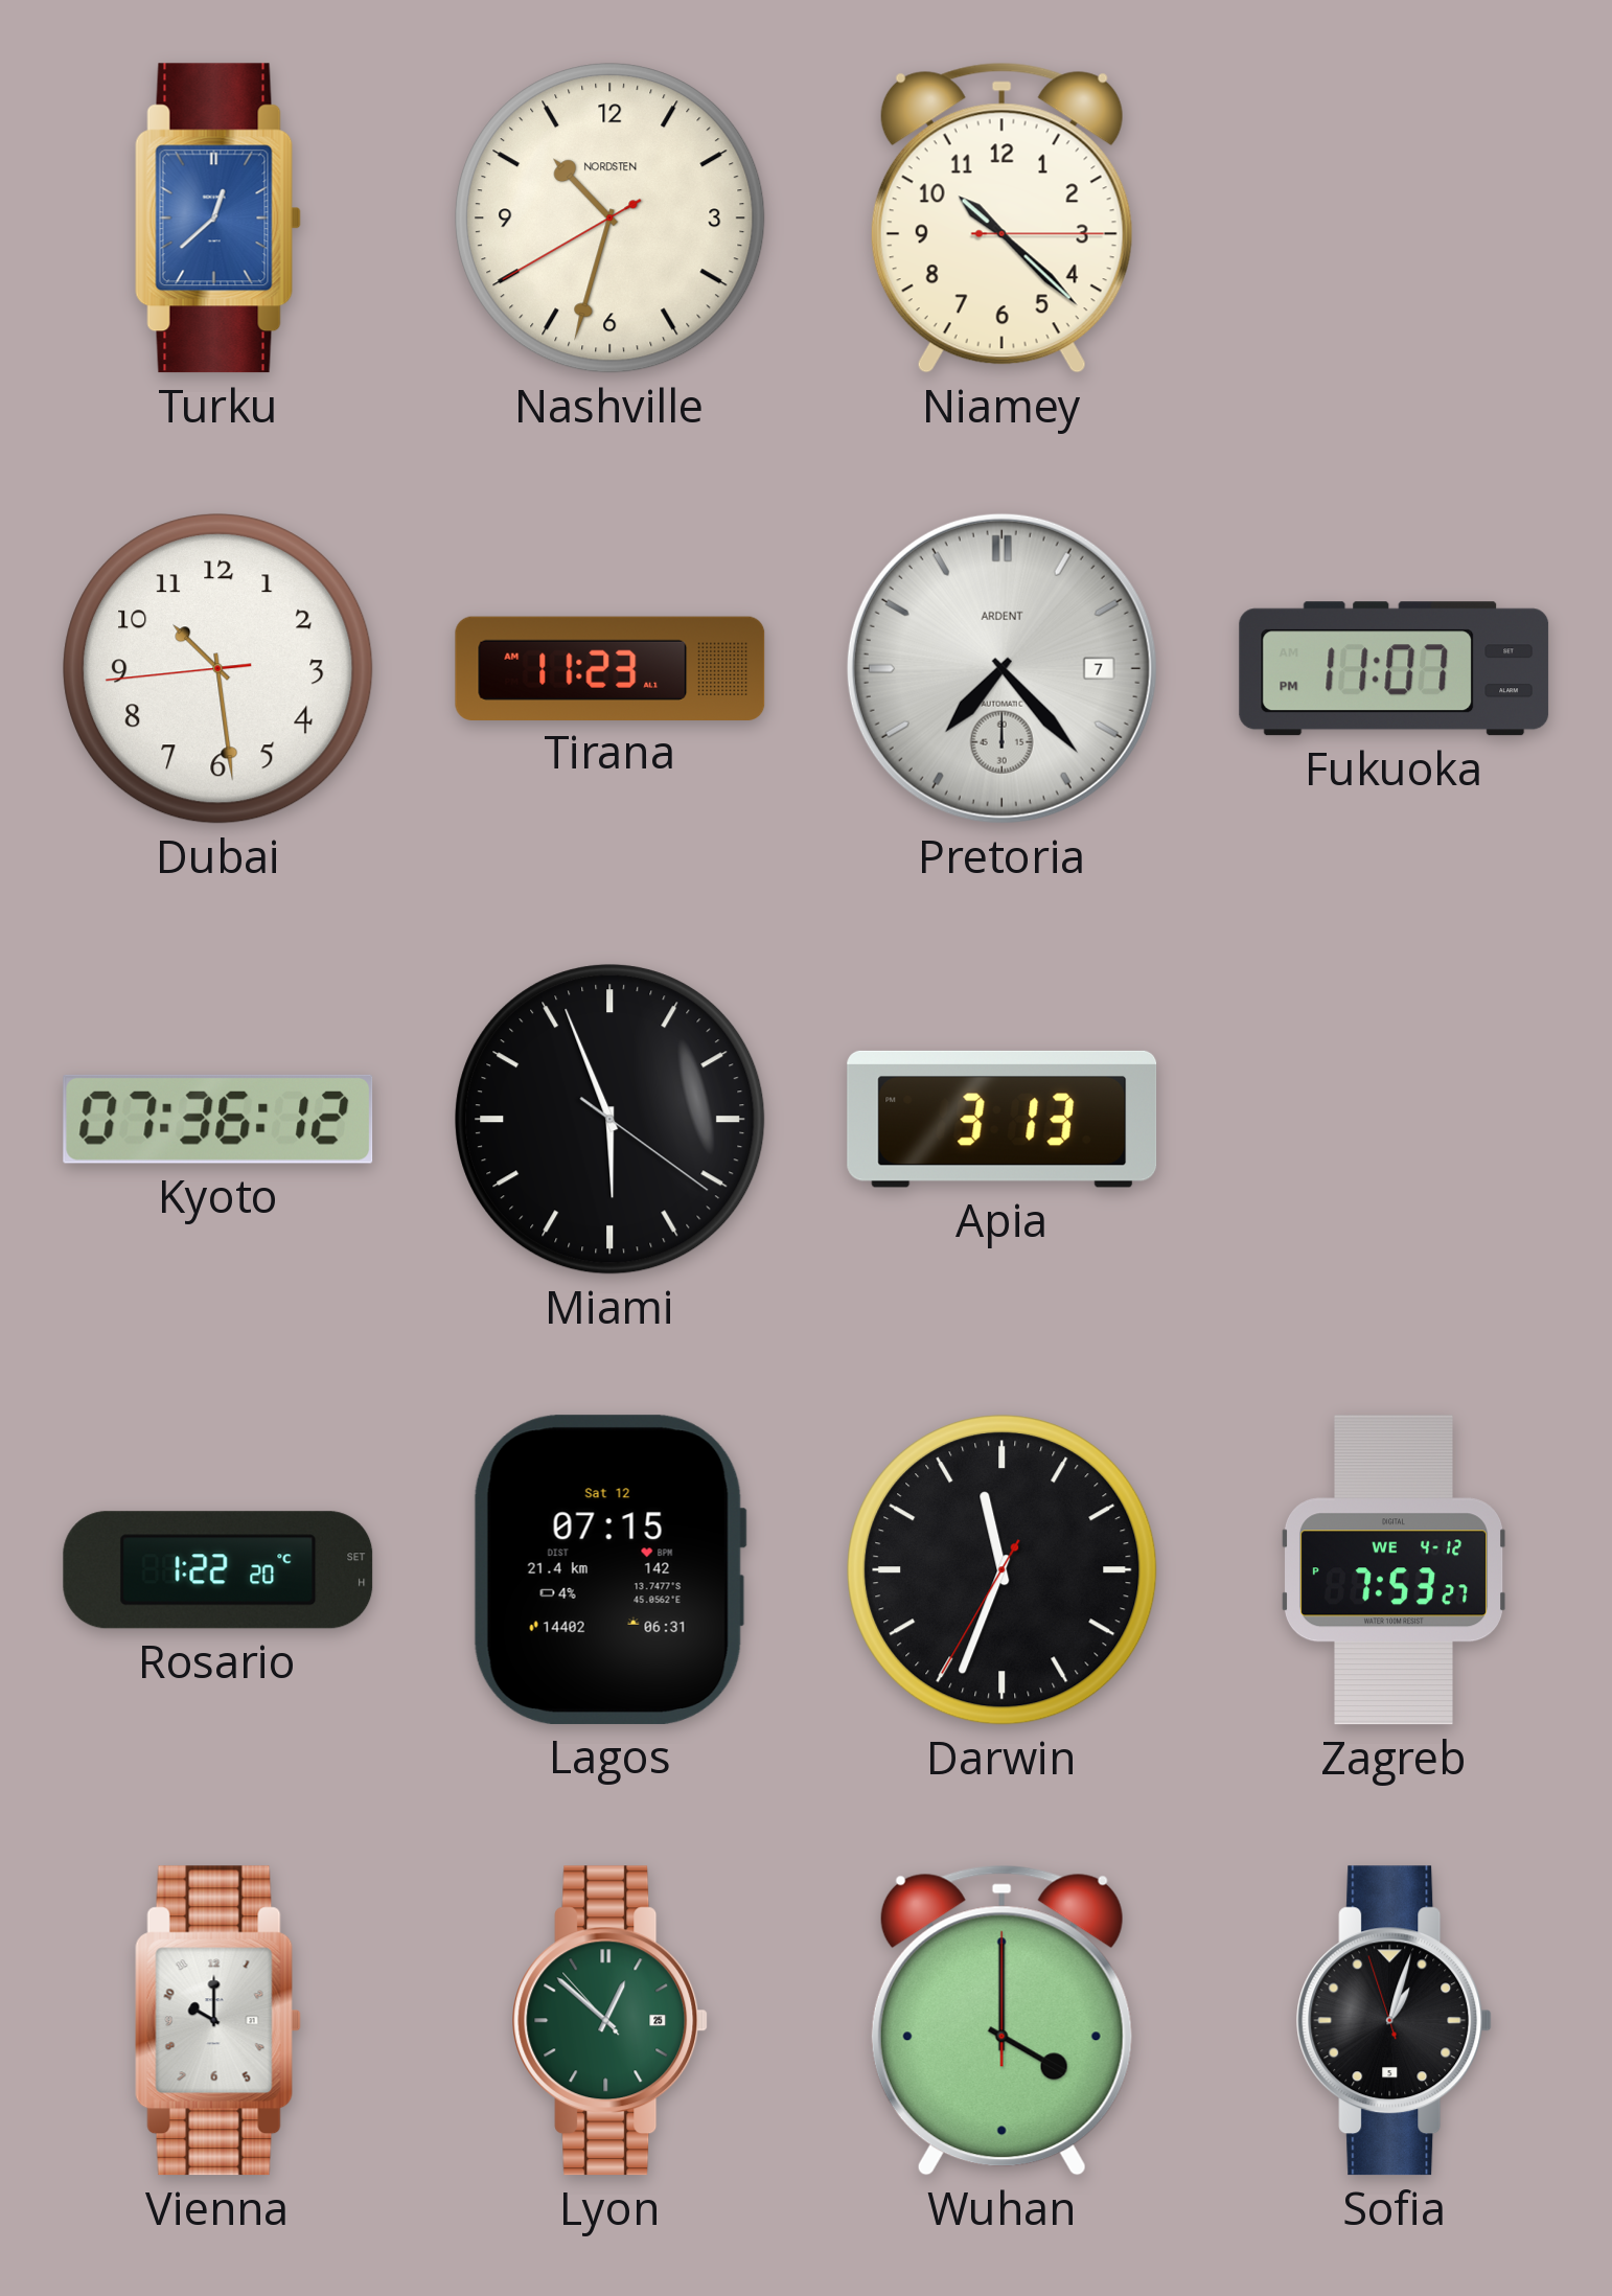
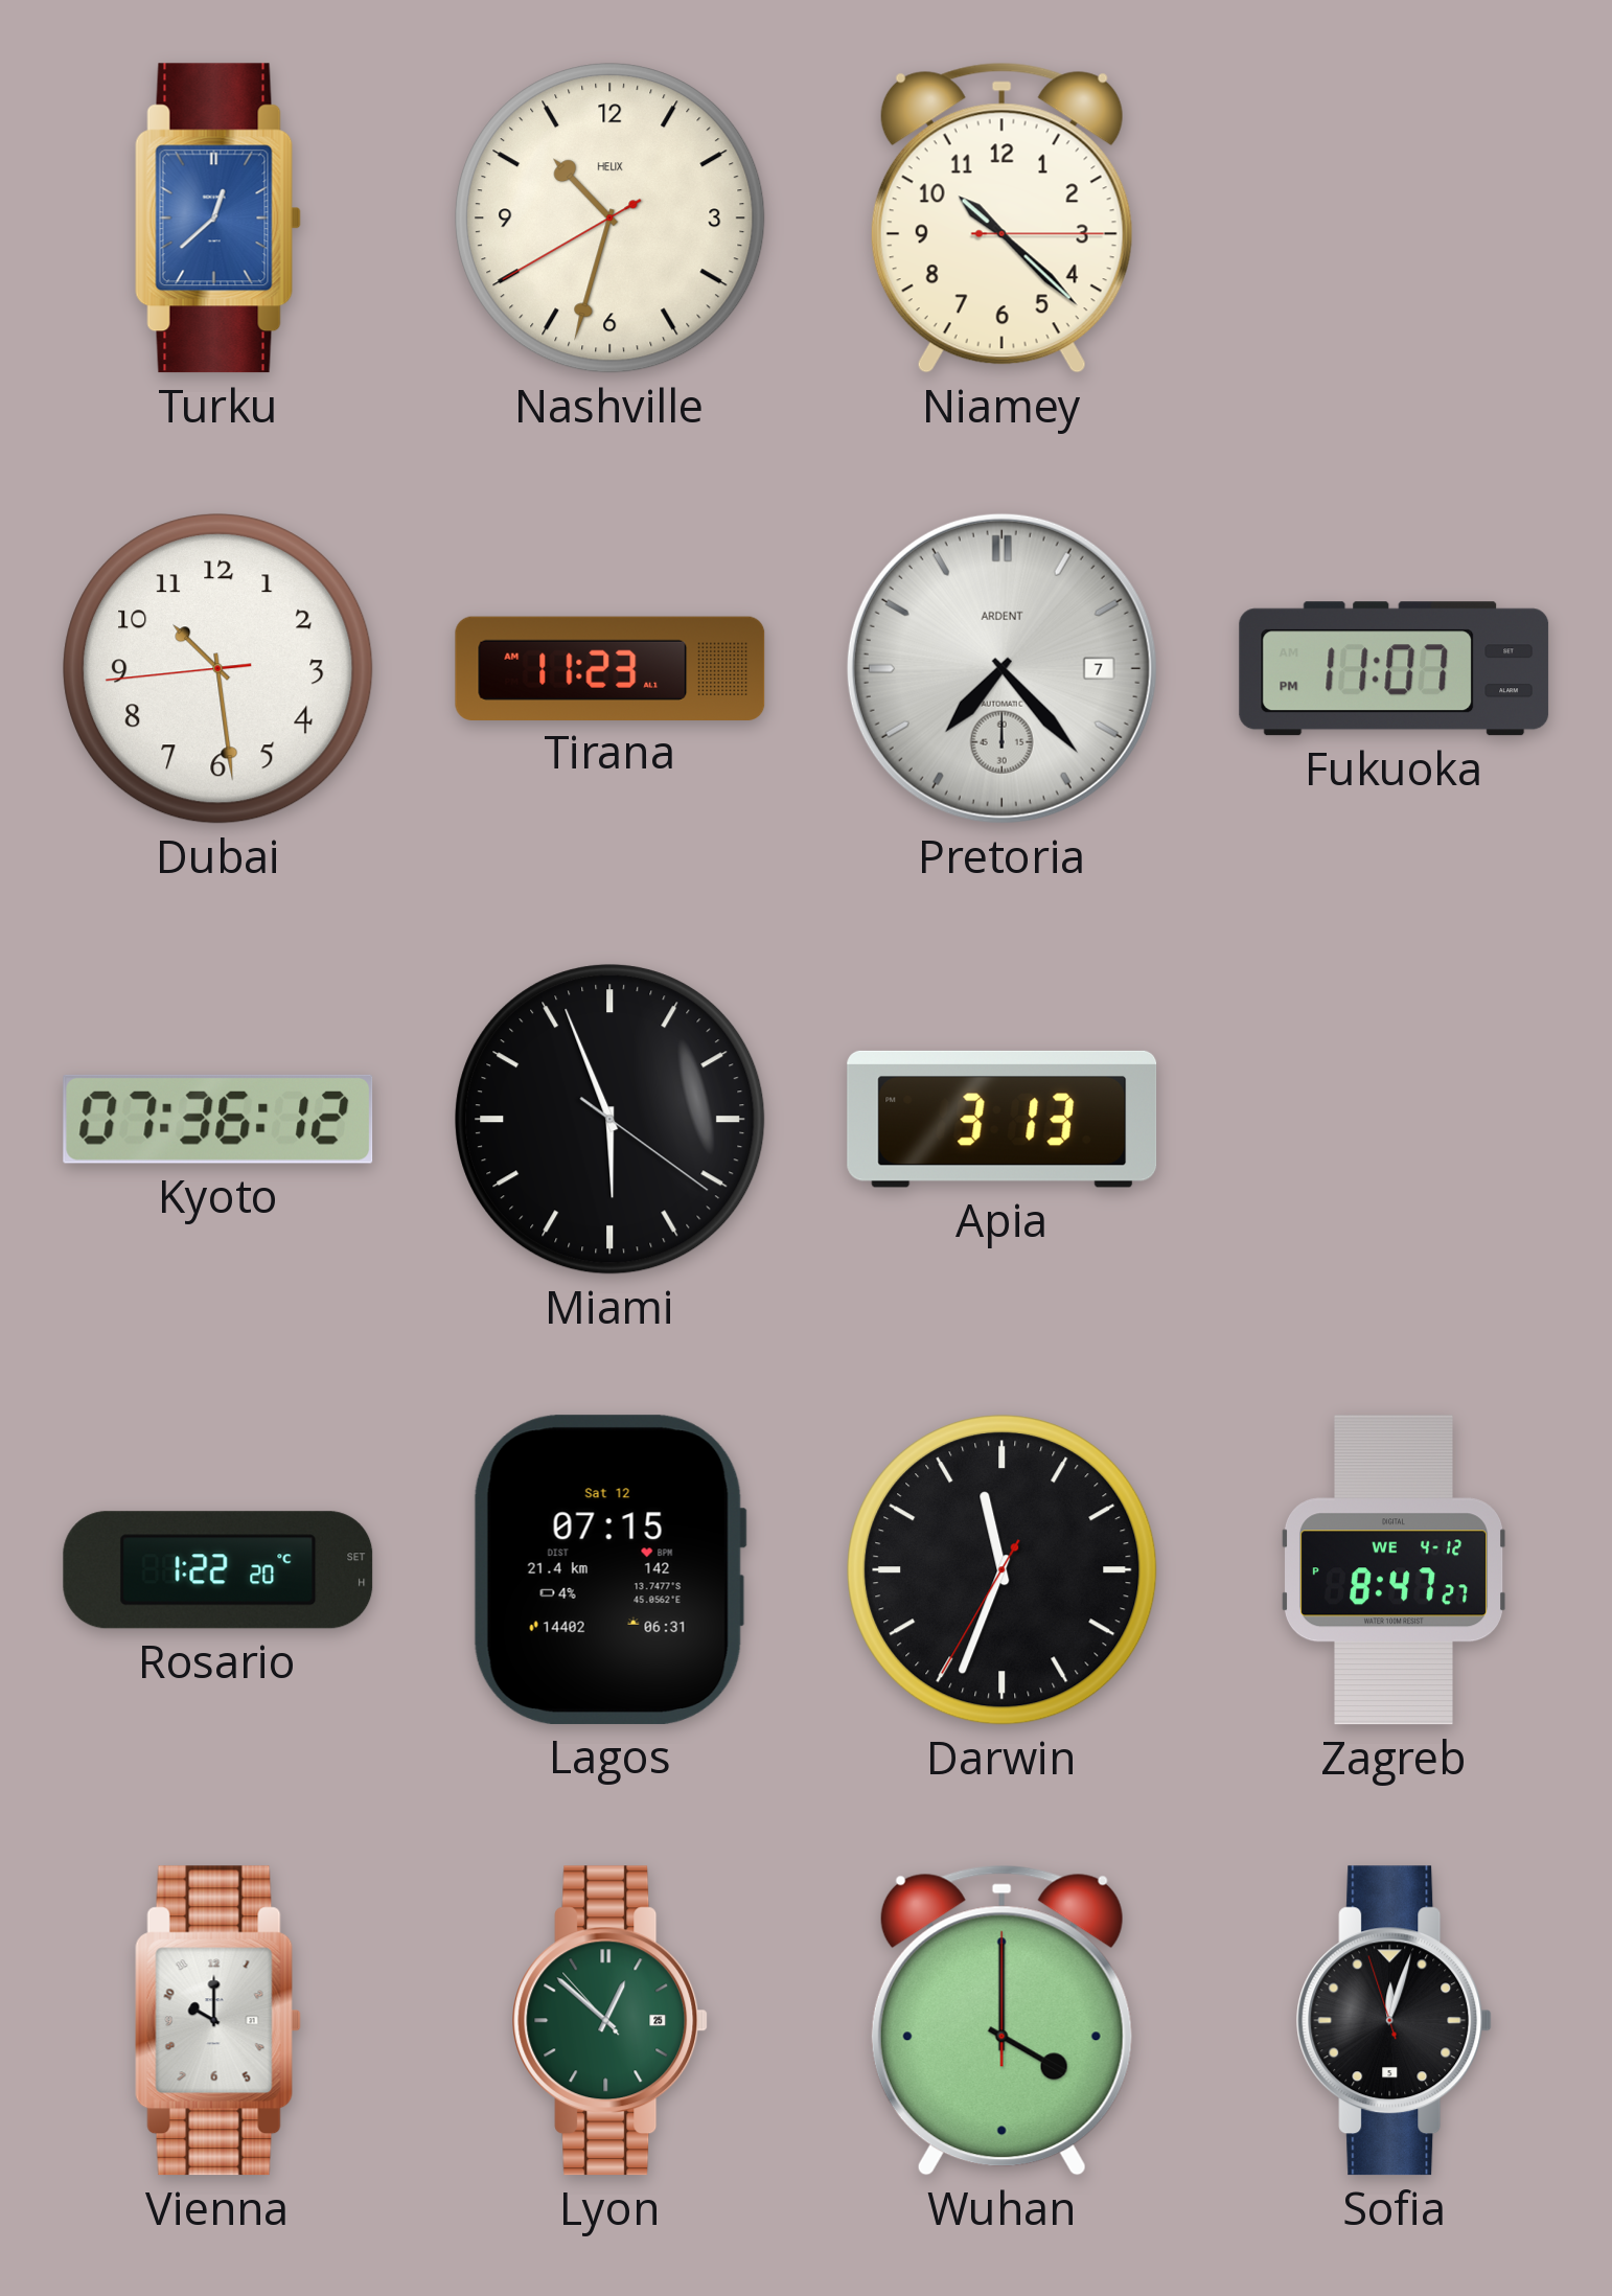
Nashville brand: NORDSTEN -> HELIX
Zagreb: 7:53 -> 8:47
Sofia: 1:02 -> 12:02
